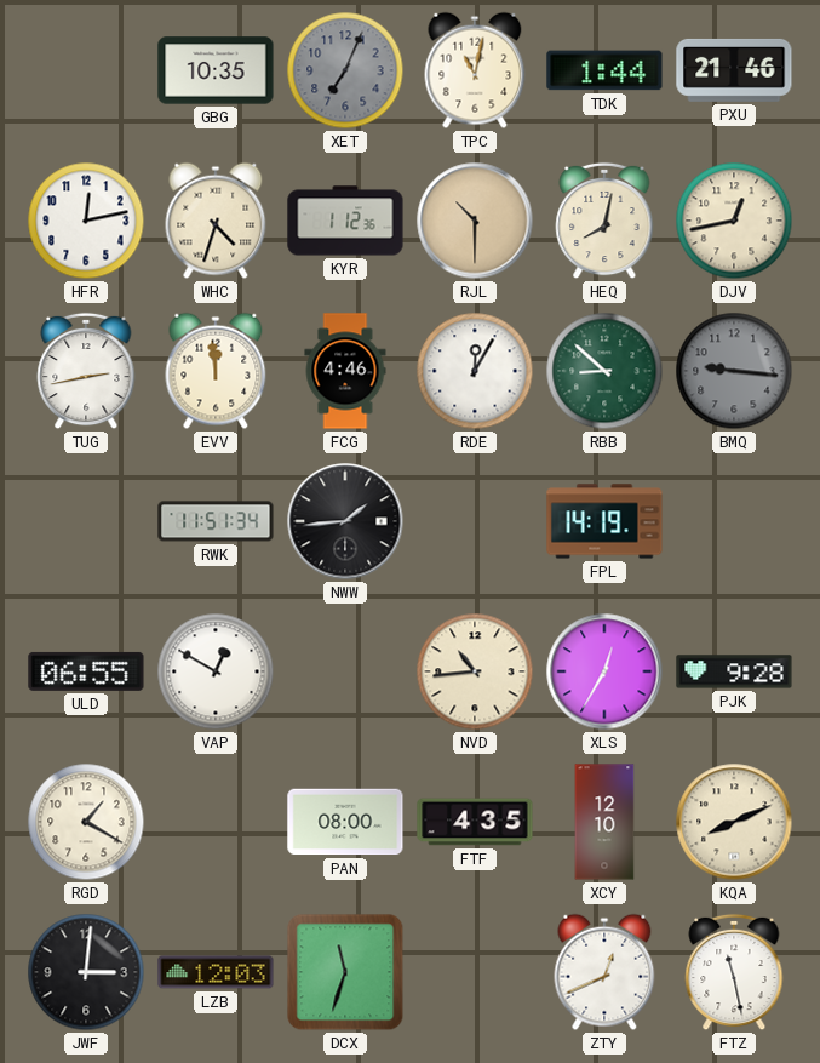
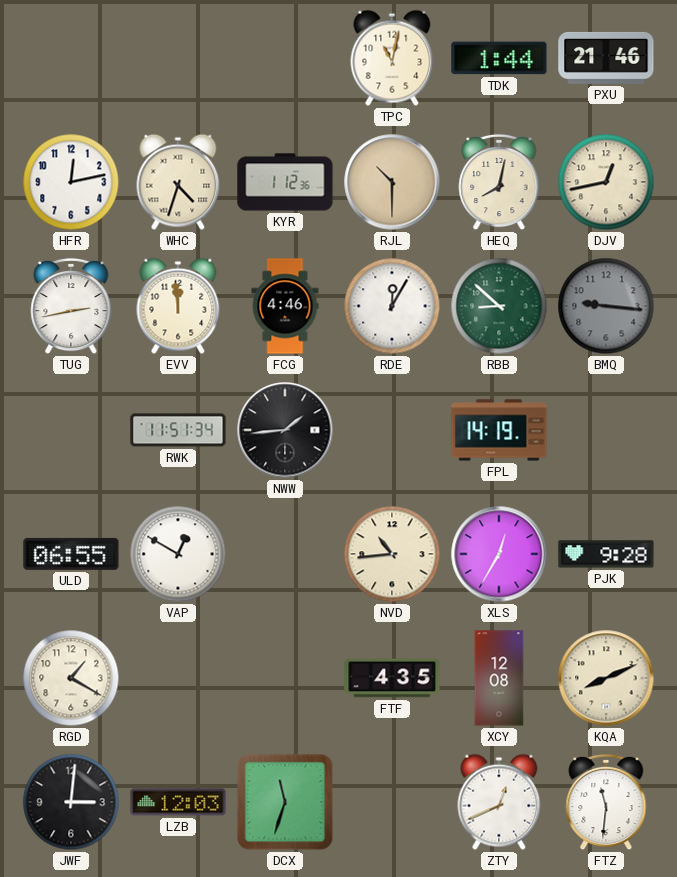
GBG: 10:35 -> none
XET: 7:04 -> none
PAN: 08:00 -> none
XCY: 12:10 -> 12:08
FTZ: 11:28 -> 11:31
